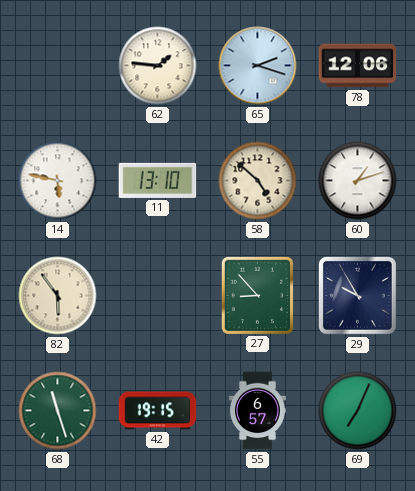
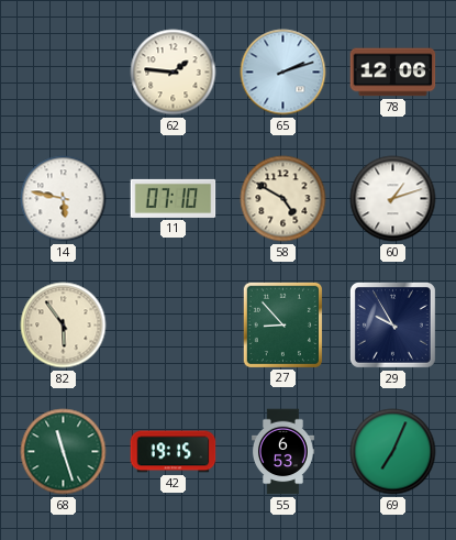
65: 2:18 -> 2:12
11: 13:10 -> 07:10
58: 4:52 -> 4:50
55: 6:57 -> 6:53
